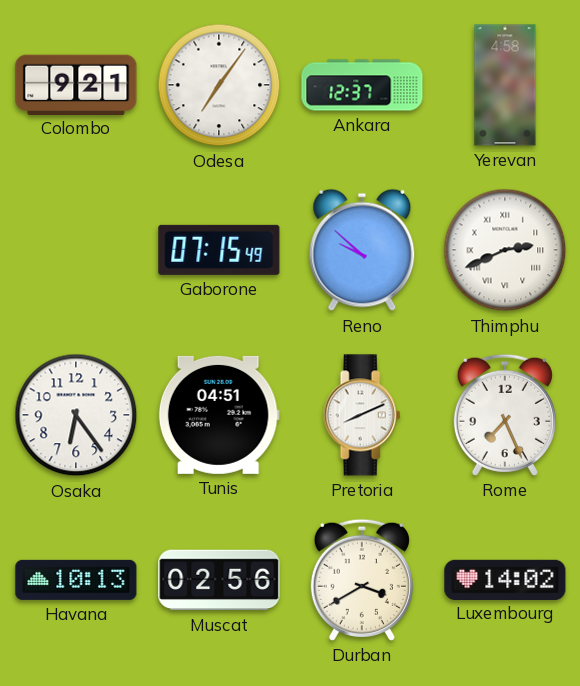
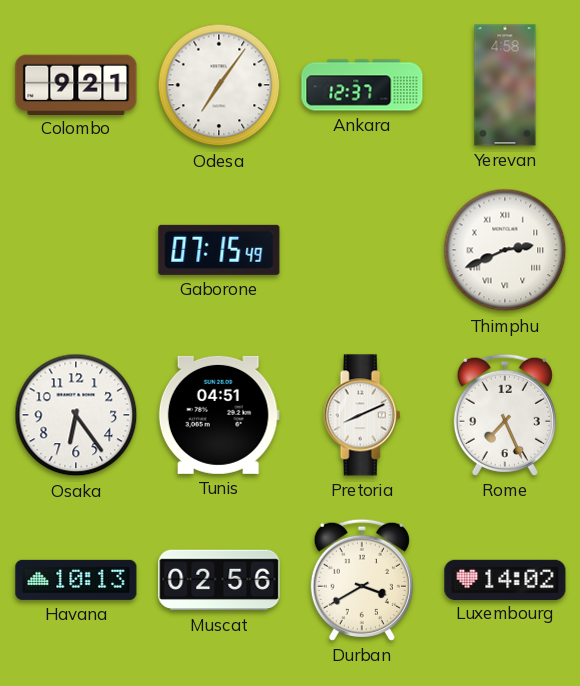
Reno: 9:52 -> none
